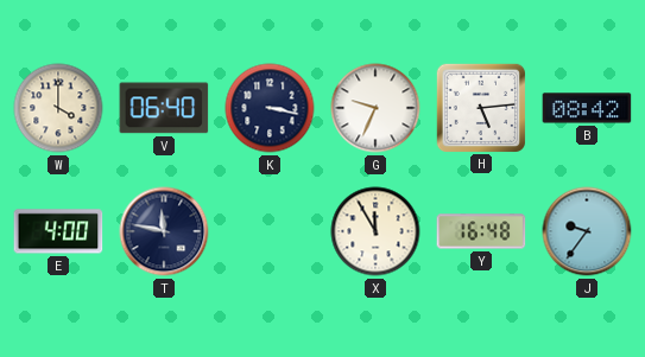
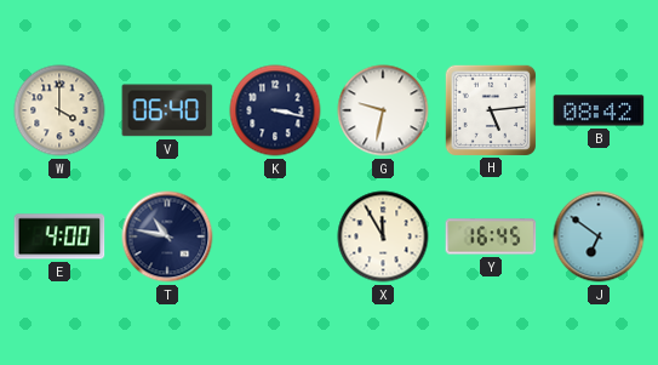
G: 9:34 -> 9:32
T: 11:47 -> 10:47
Y: 16:48 -> 16:45
J: 9:36 -> 6:51
